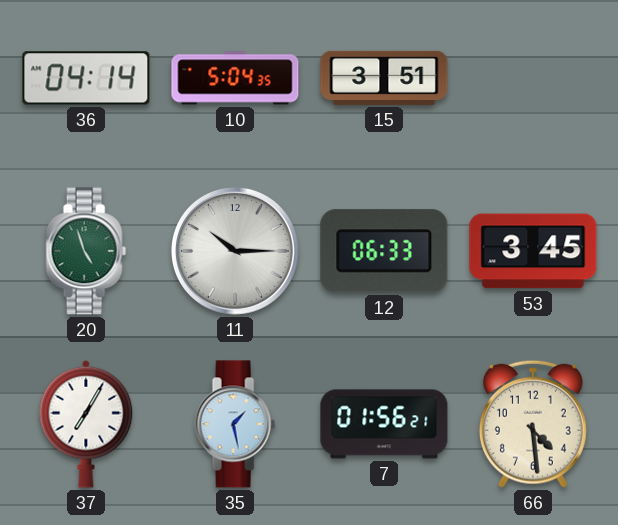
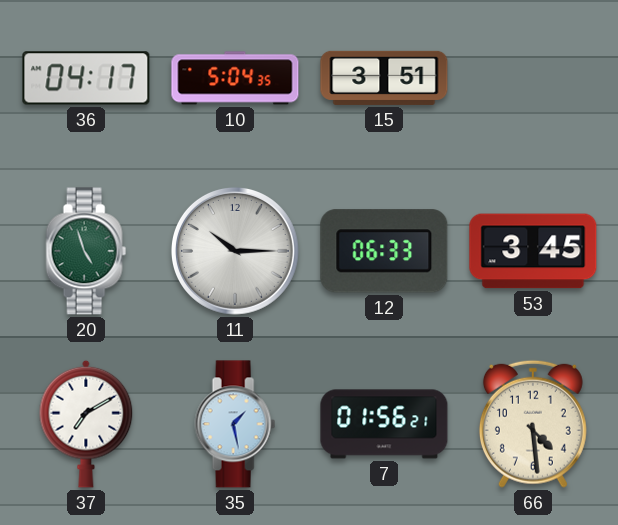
36: 04:14 -> 04:17
37: 7:05 -> 7:10
